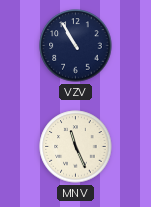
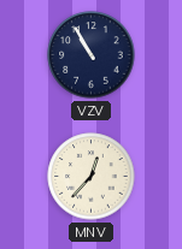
MNV: 11:26 -> 12:37
